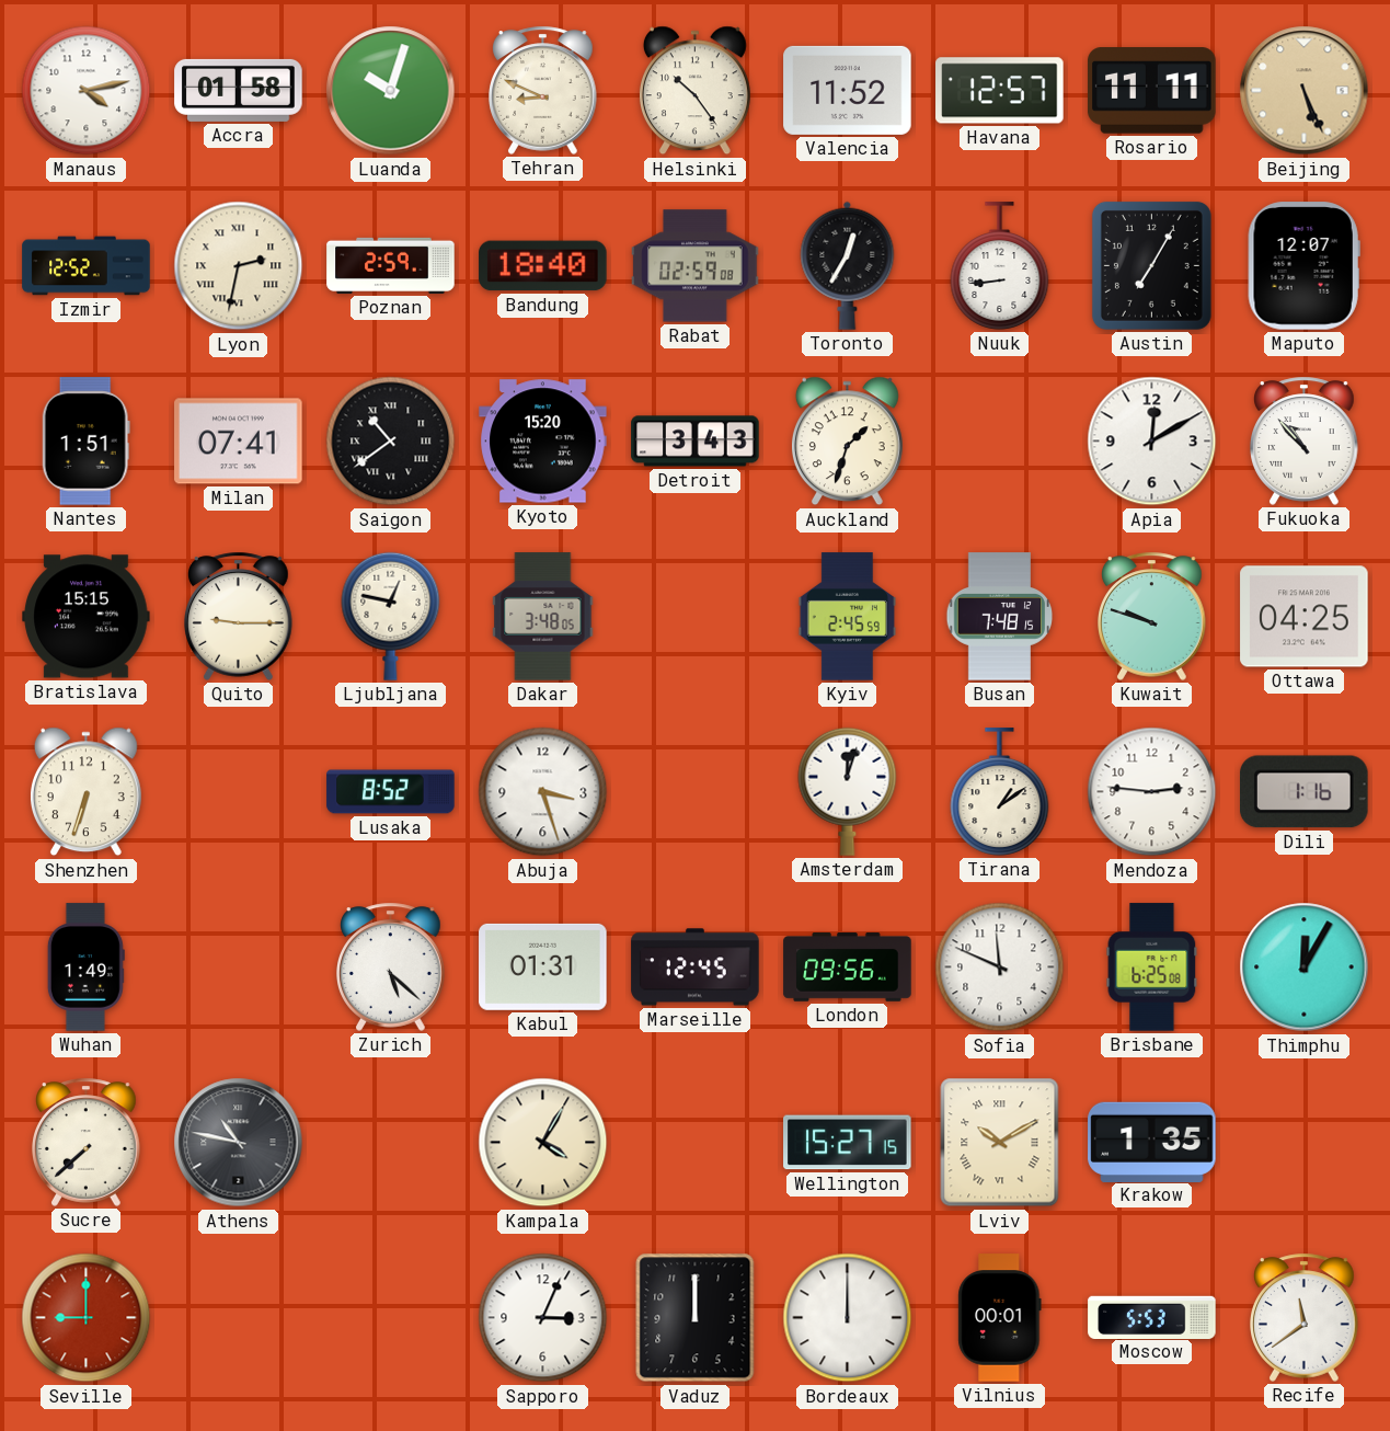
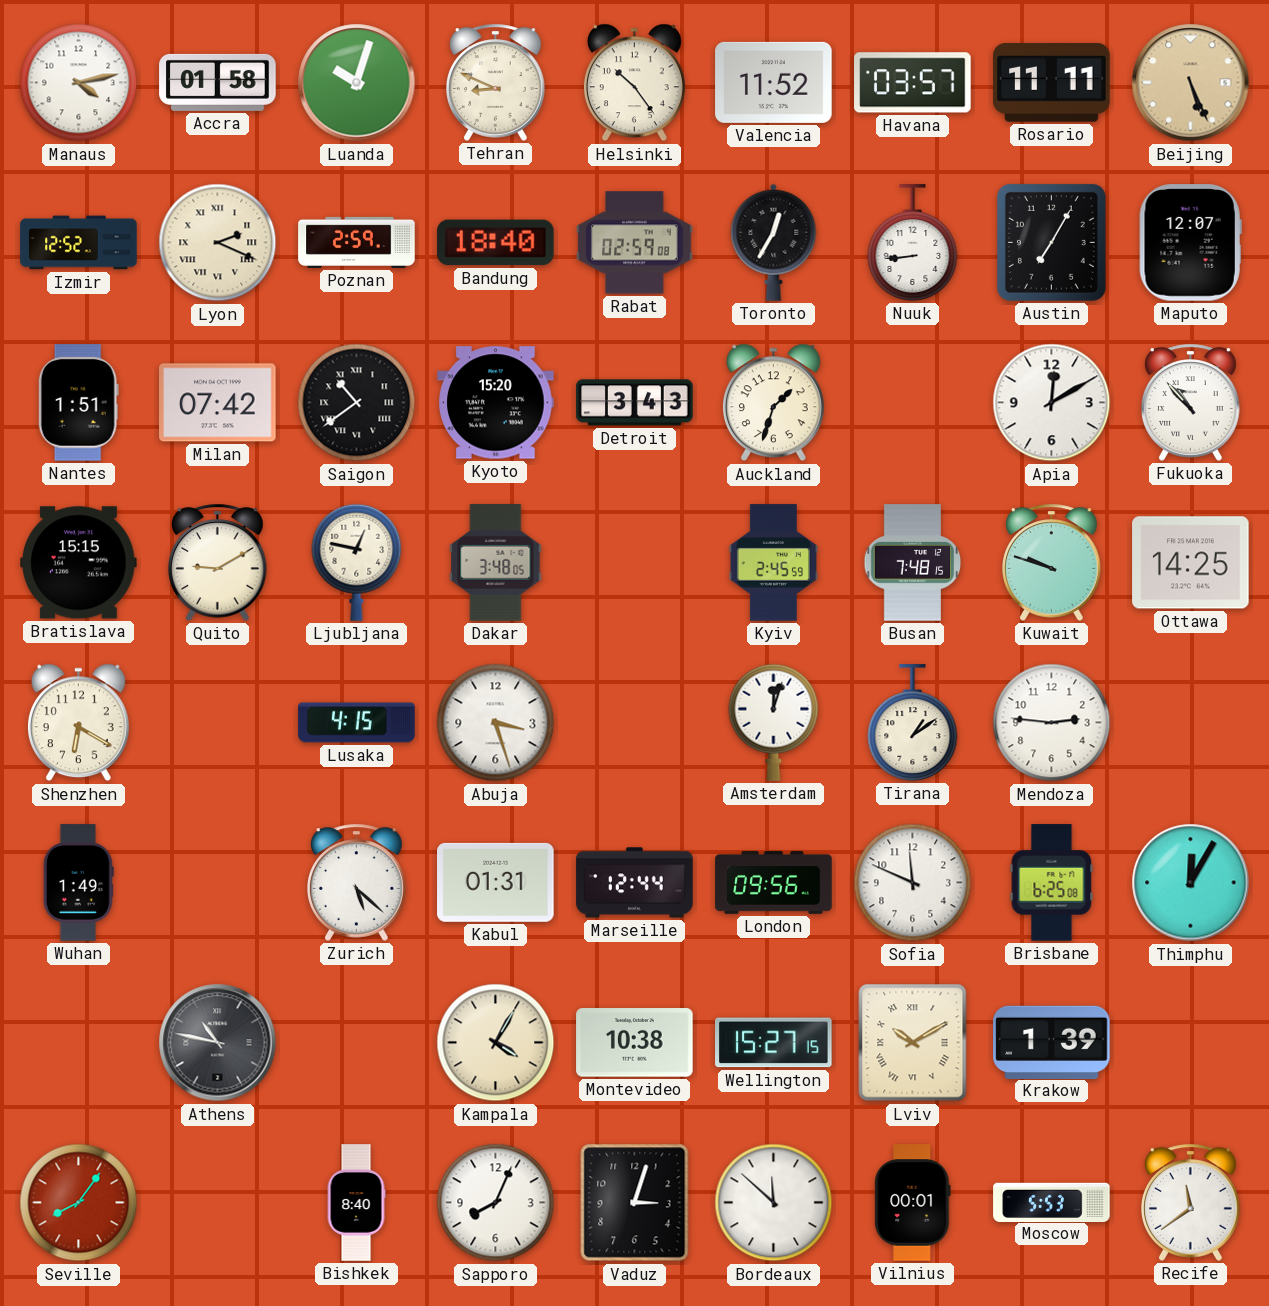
Havana: 12:57 -> 03:57
Lyon: 2:32 -> 2:19
Milan: 07:41 -> 07:42
Quito: 9:15 -> 9:10
Ottawa: 04:25 -> 14:25
Shenzhen: 6:33 -> 6:20
Lusaka: 8:52 -> 4:15
Dili: 1:16 -> none
Marseille: 12:45 -> 12:44
Sucre: 7:38 -> none
Montevideo: none -> 10:38
Krakow: 1:35 -> 1:39
Seville: 9:00 -> 8:06
Bishkek: none -> 8:40
Sapporo: 3:04 -> 8:04
Vaduz: 12:00 -> 3:03
Bordeaux: 12:00 -> 11:52
